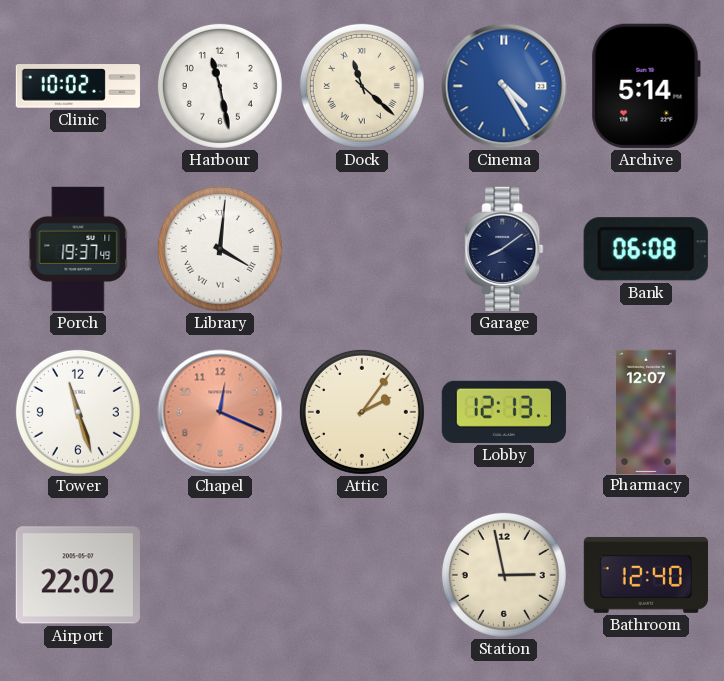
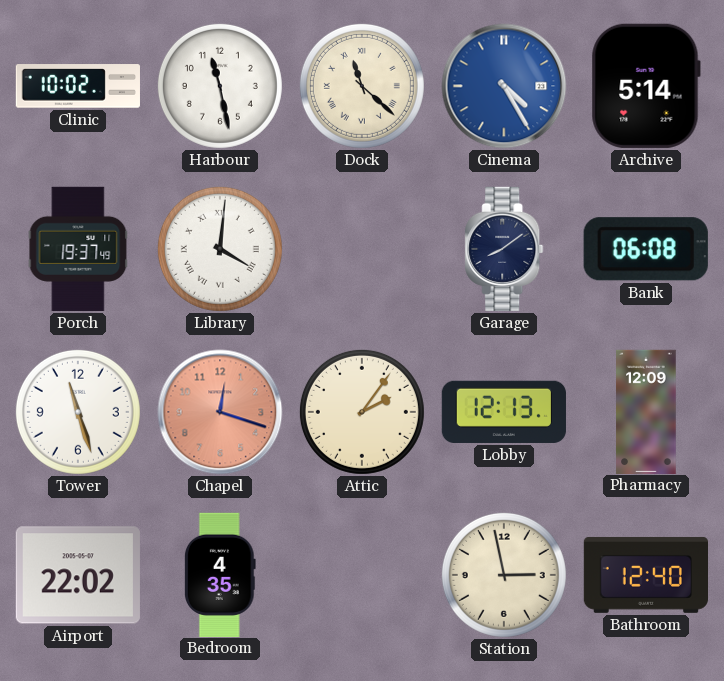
Chapel: 12:19 -> 12:18
Pharmacy: 12:07 -> 12:09
Bedroom: none -> 4:35
